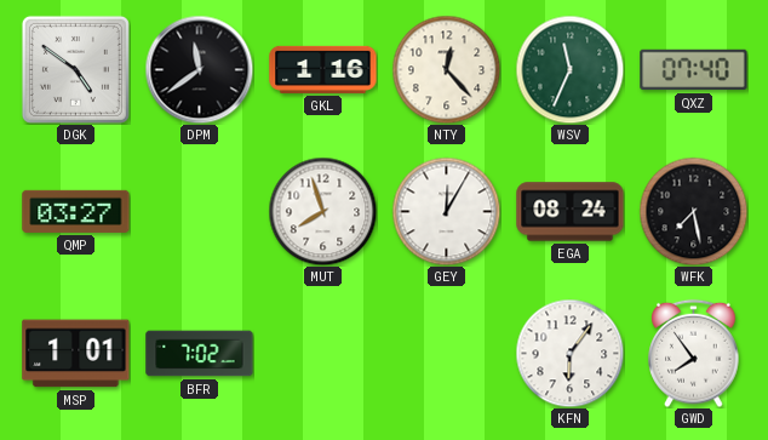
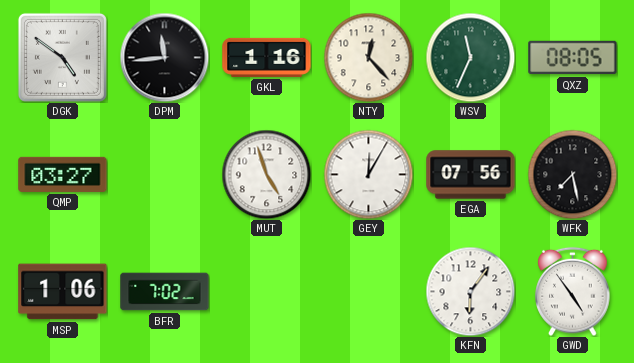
DPM: 11:39 -> 11:44
QXZ: 07:40 -> 08:05
MUT: 7:57 -> 4:57
EGA: 08:24 -> 07:56
MSP: 1:01 -> 1:06
GWD: 7:54 -> 4:54
